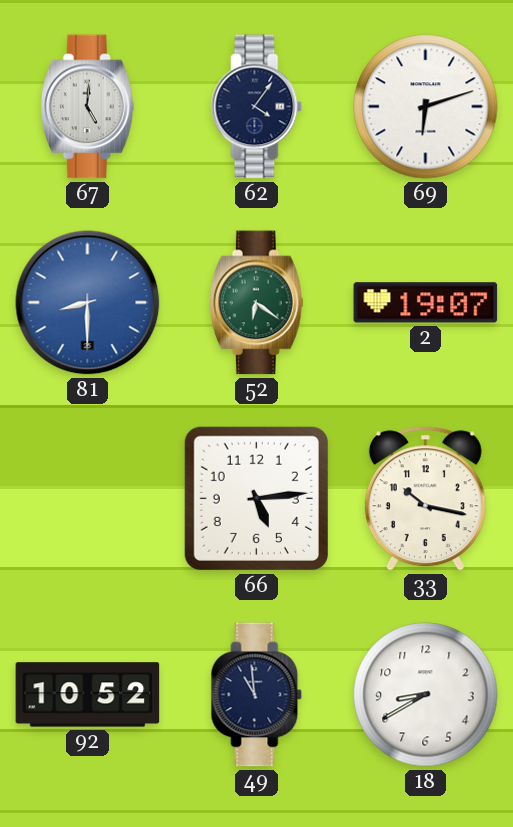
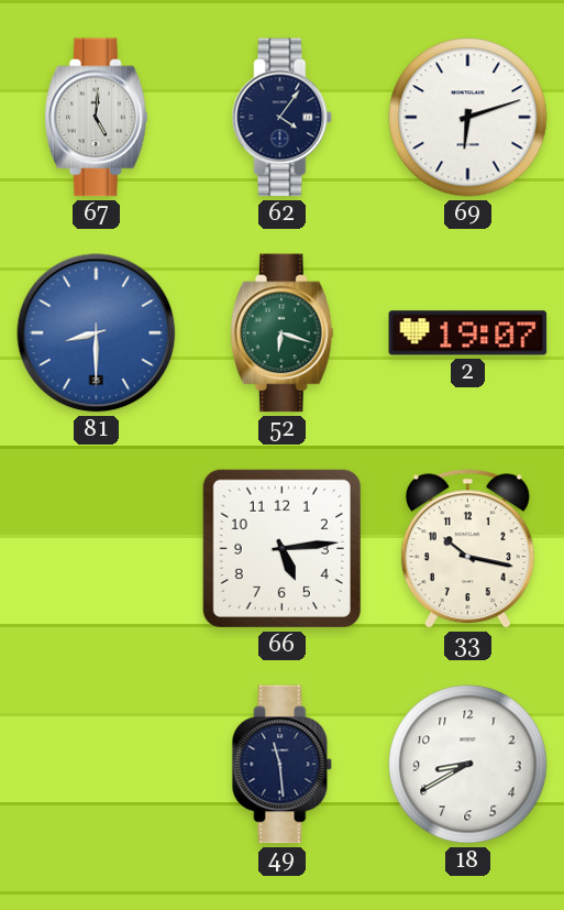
52: 6:21 -> 6:18
92: 10:52 -> none
49: 10:59 -> 11:29
